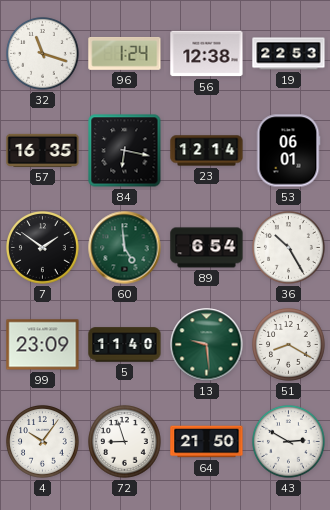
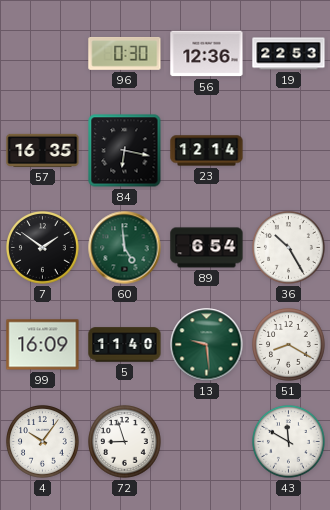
32: 11:18 -> none
96: 1:24 -> 0:30
56: 12:38 -> 12:36
53: 06:01 -> none
99: 23:09 -> 16:09
64: 21:50 -> none
43: 2:50 -> 11:50
